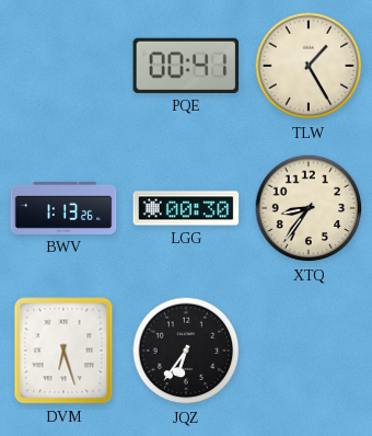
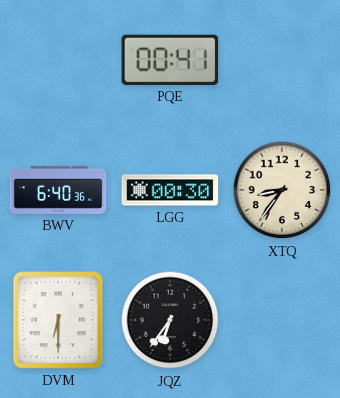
TLW: 1:25 -> none
BWV: 1:13 -> 6:40
DVM: 6:27 -> 6:30
